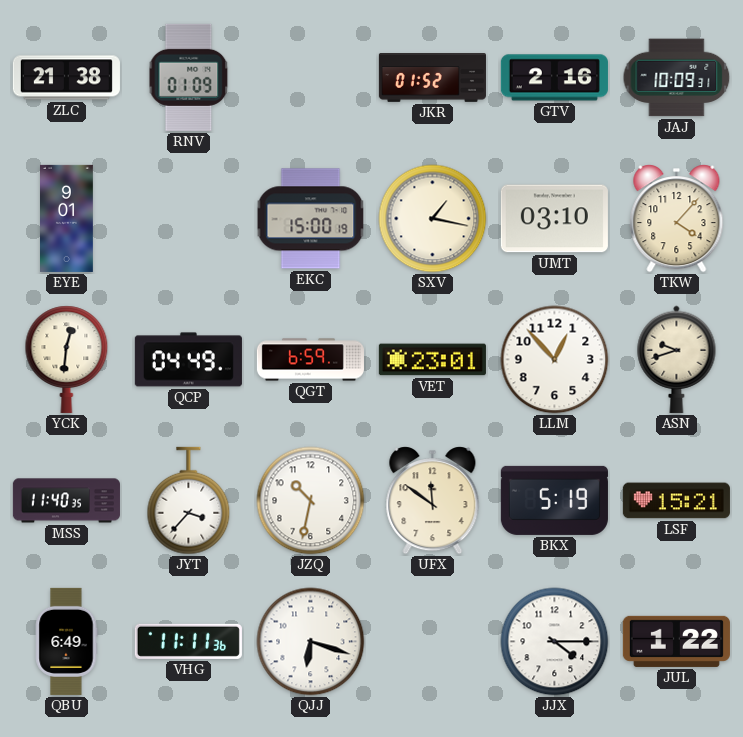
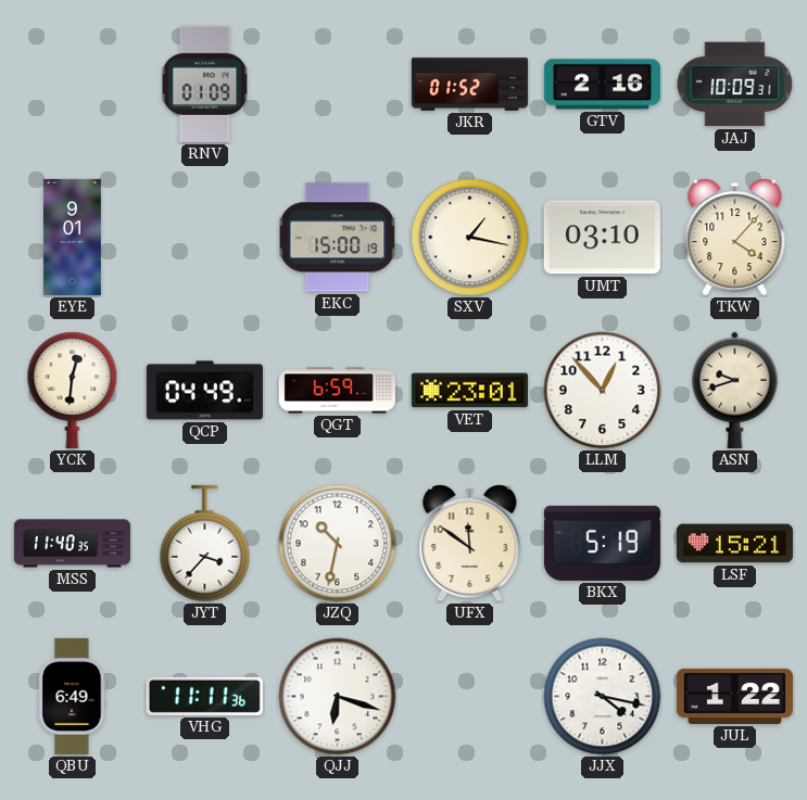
ZLC: 21:38 -> none
JJX: 4:15 -> 4:17
